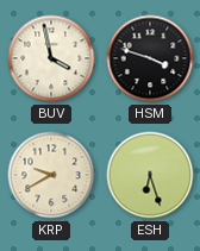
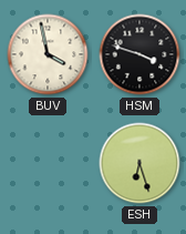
KRP: 9:40 -> none
